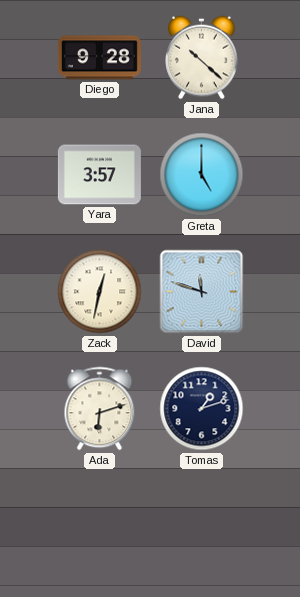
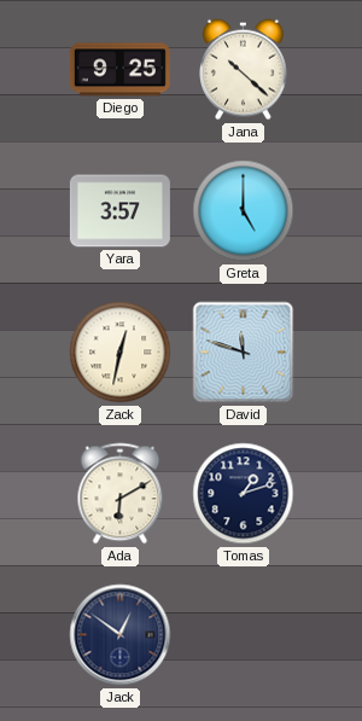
Diego: 9:28 -> 9:25
Ada: 6:12 -> 6:10
Jack: none -> 12:51
